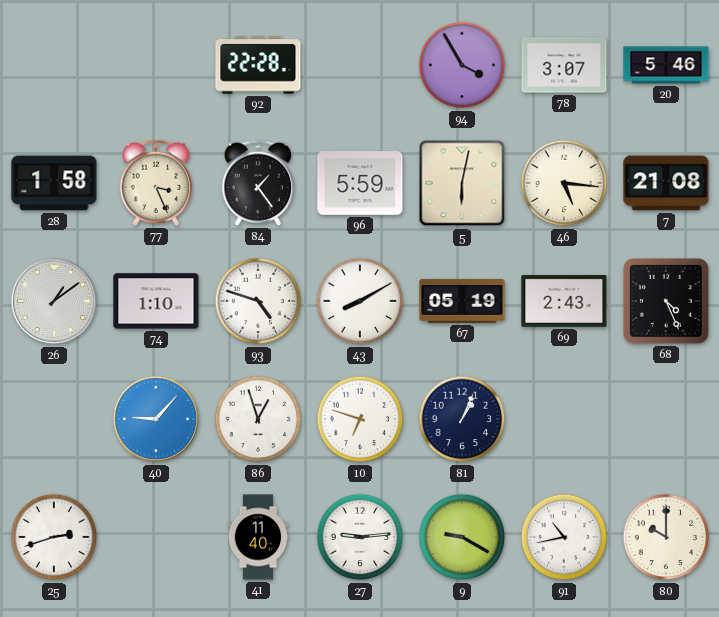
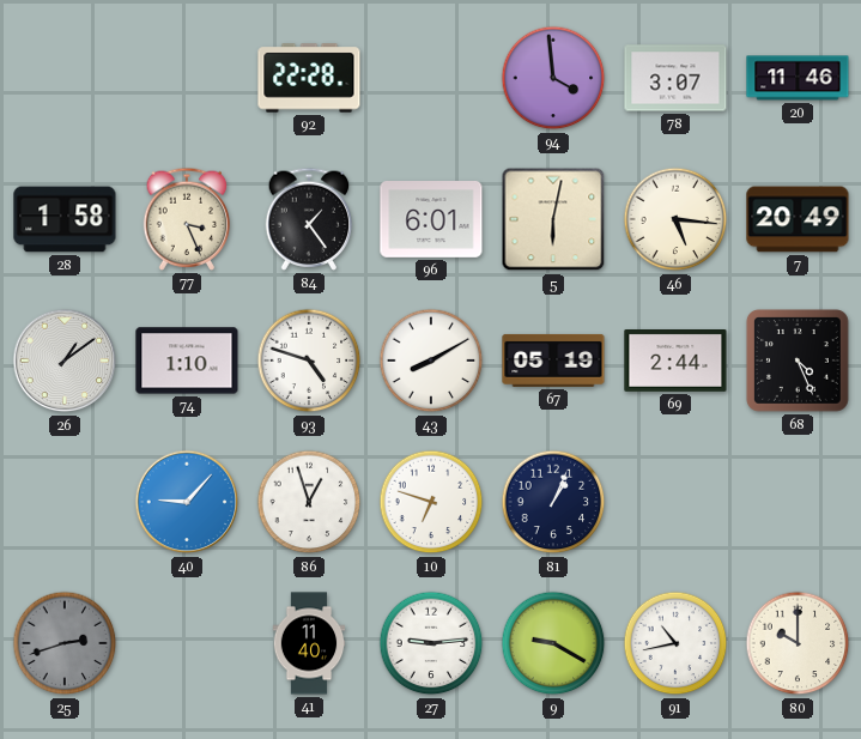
94: 3:55 -> 3:59
20: 5:46 -> 11:46
96: 5:59 -> 6:01
7: 21:08 -> 20:49
69: 2:43 -> 2:44
25 dial: white -> grey
